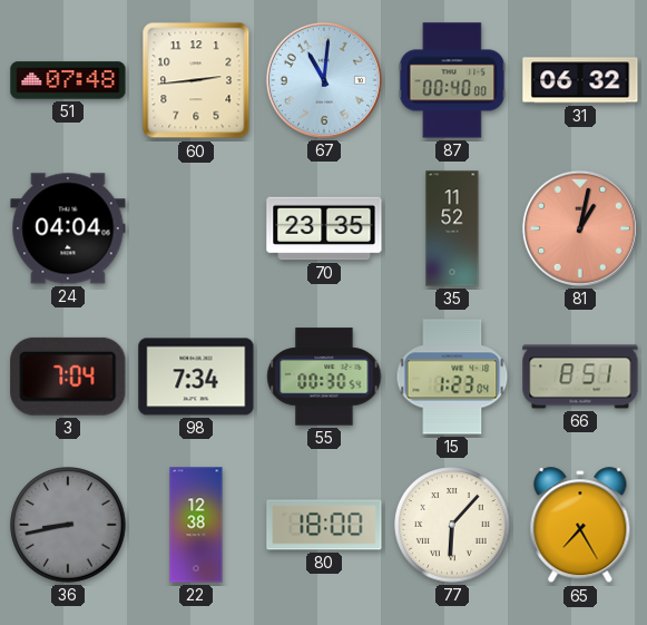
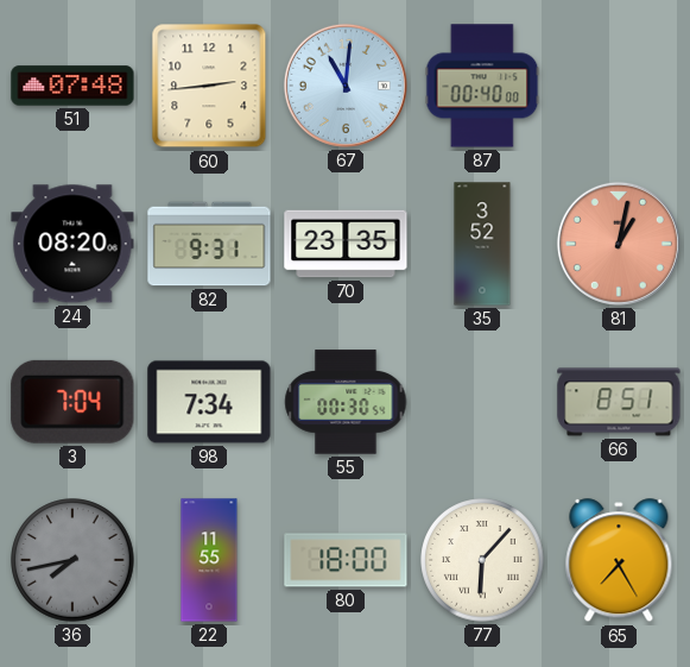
31: 06:32 -> none
24: 04:04 -> 08:20
82: none -> 9:31
35: 11:52 -> 3:52
15: 1:23 -> none
36: 8:43 -> 7:43
22: 12:38 -> 11:55
